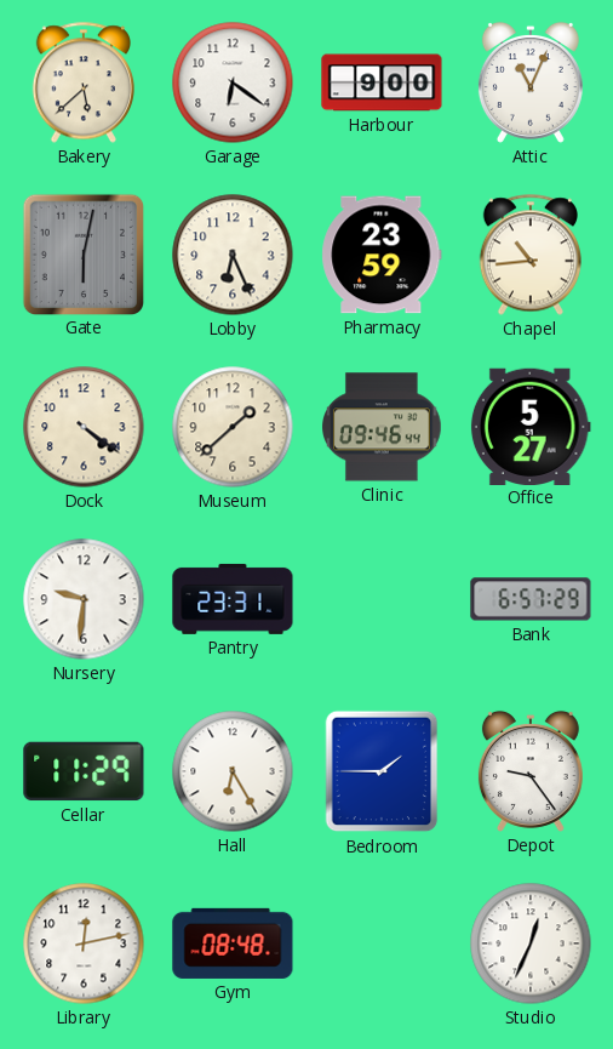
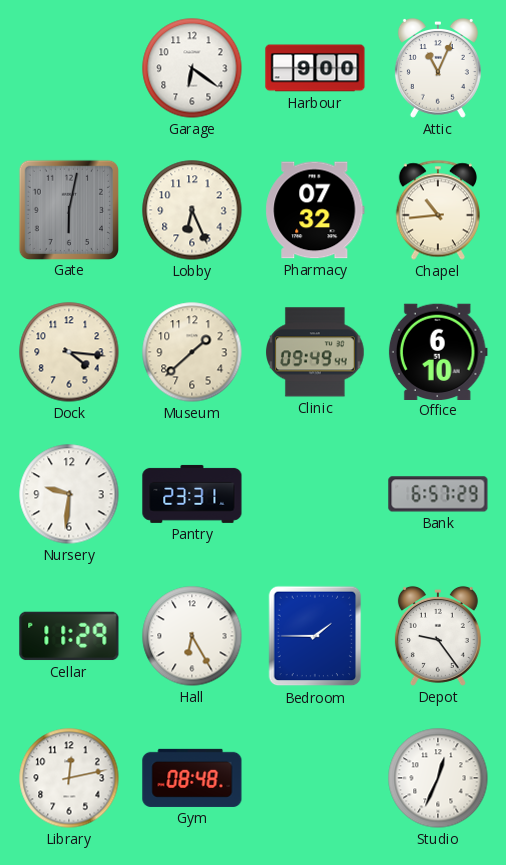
Bakery: 5:38 -> none
Pharmacy: 23:59 -> 07:32
Dock: 4:21 -> 4:16
Clinic: 09:46 -> 09:49
Office: 5:27 -> 6:10
